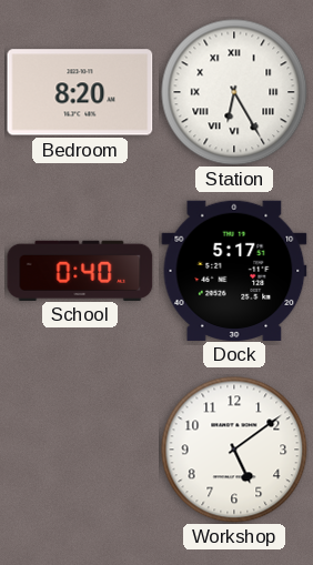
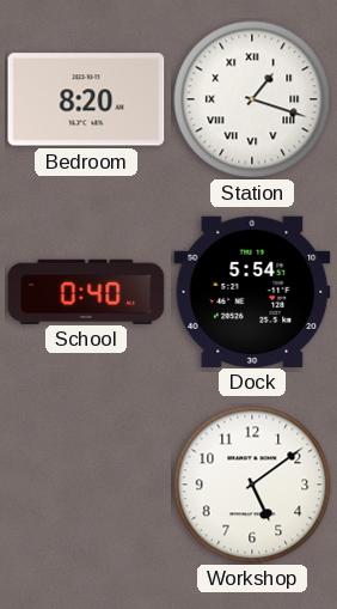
Station: 6:25 -> 1:18
Dock: 5:17 -> 5:54
